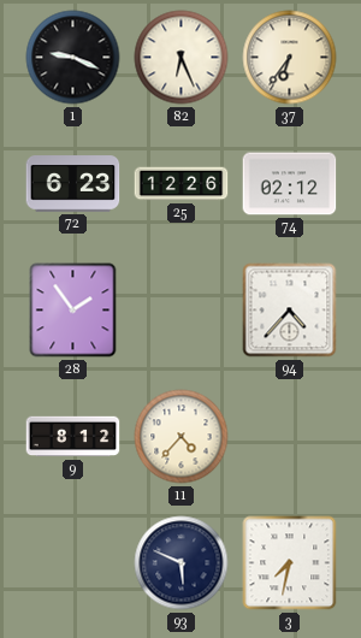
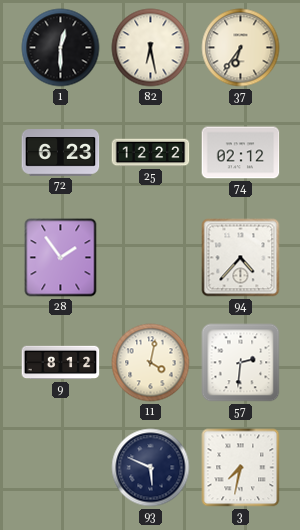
1: 9:19 -> 12:30
82: 6:26 -> 6:28
25: 12:26 -> 12:22
11: 4:37 -> 4:02
57: none -> 2:31
